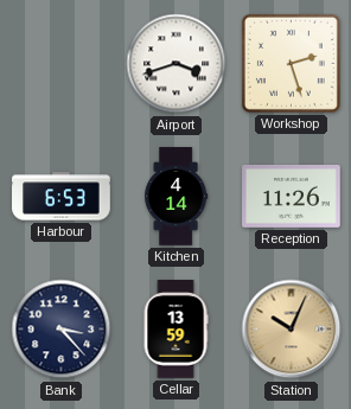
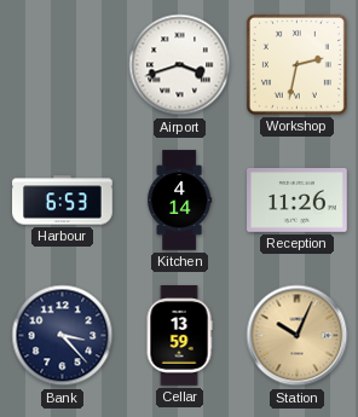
Workshop: 2:27 -> 2:32
